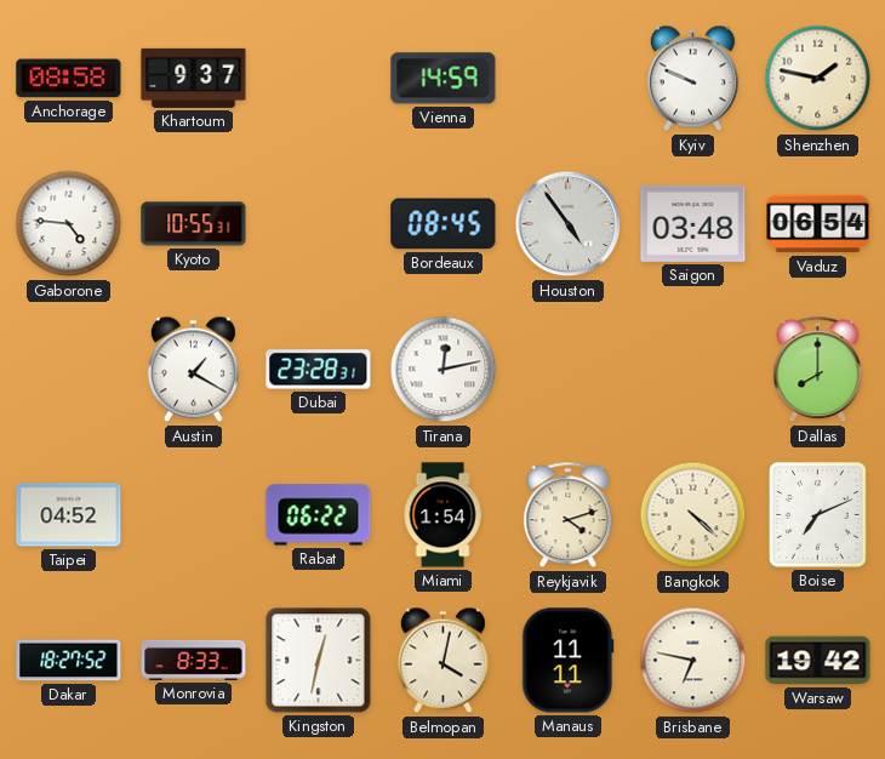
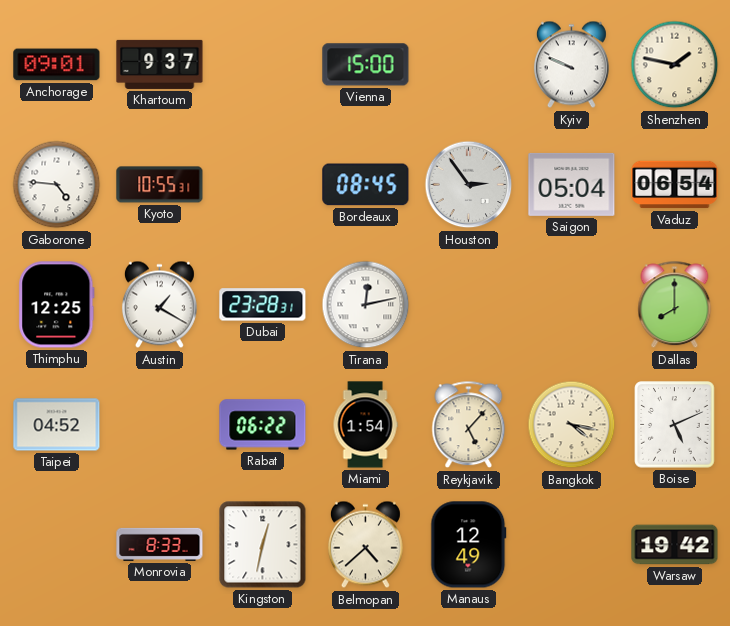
Anchorage: 08:58 -> 09:01
Vienna: 14:59 -> 15:00
Houston: 4:54 -> 2:54
Saigon: 03:48 -> 05:04
Thimphu: none -> 12:25
Reykjavik: 4:12 -> 5:07
Bangkok: 4:22 -> 4:17
Boise: 7:11 -> 5:11
Dakar: 18:27 -> none
Belmopan: 4:02 -> 4:38
Manaus: 11:11 -> 12:49
Brisbane: 6:47 -> none
